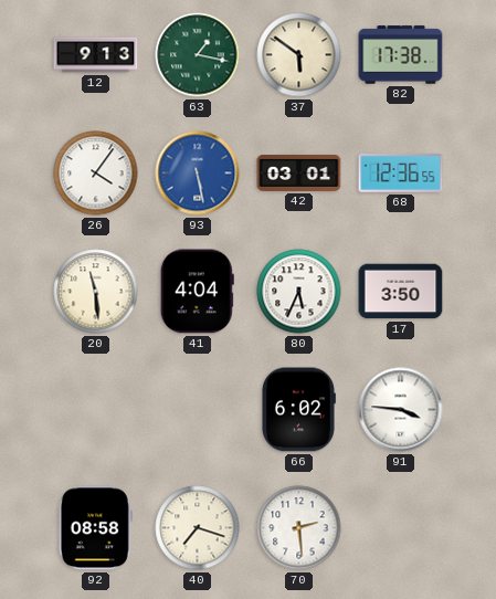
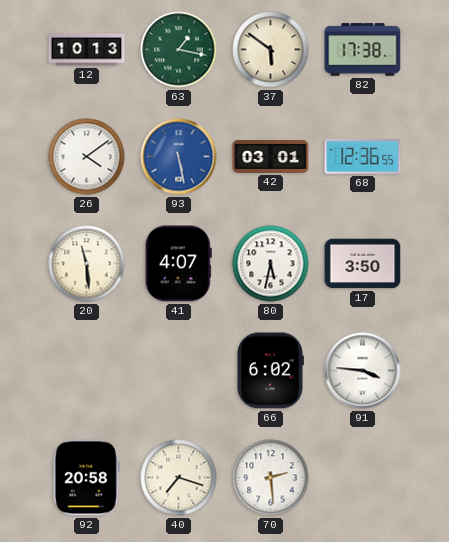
12: 9:13 -> 10:13
26: 4:06 -> 4:09
41: 4:04 -> 4:07
80: 5:34 -> 5:32
92: 08:58 -> 20:58
